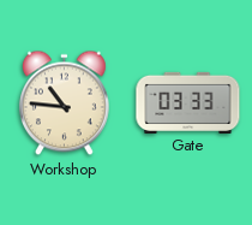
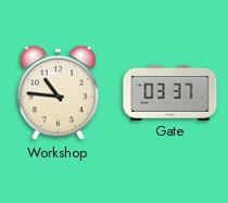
Gate: 03:33 -> 03:37
